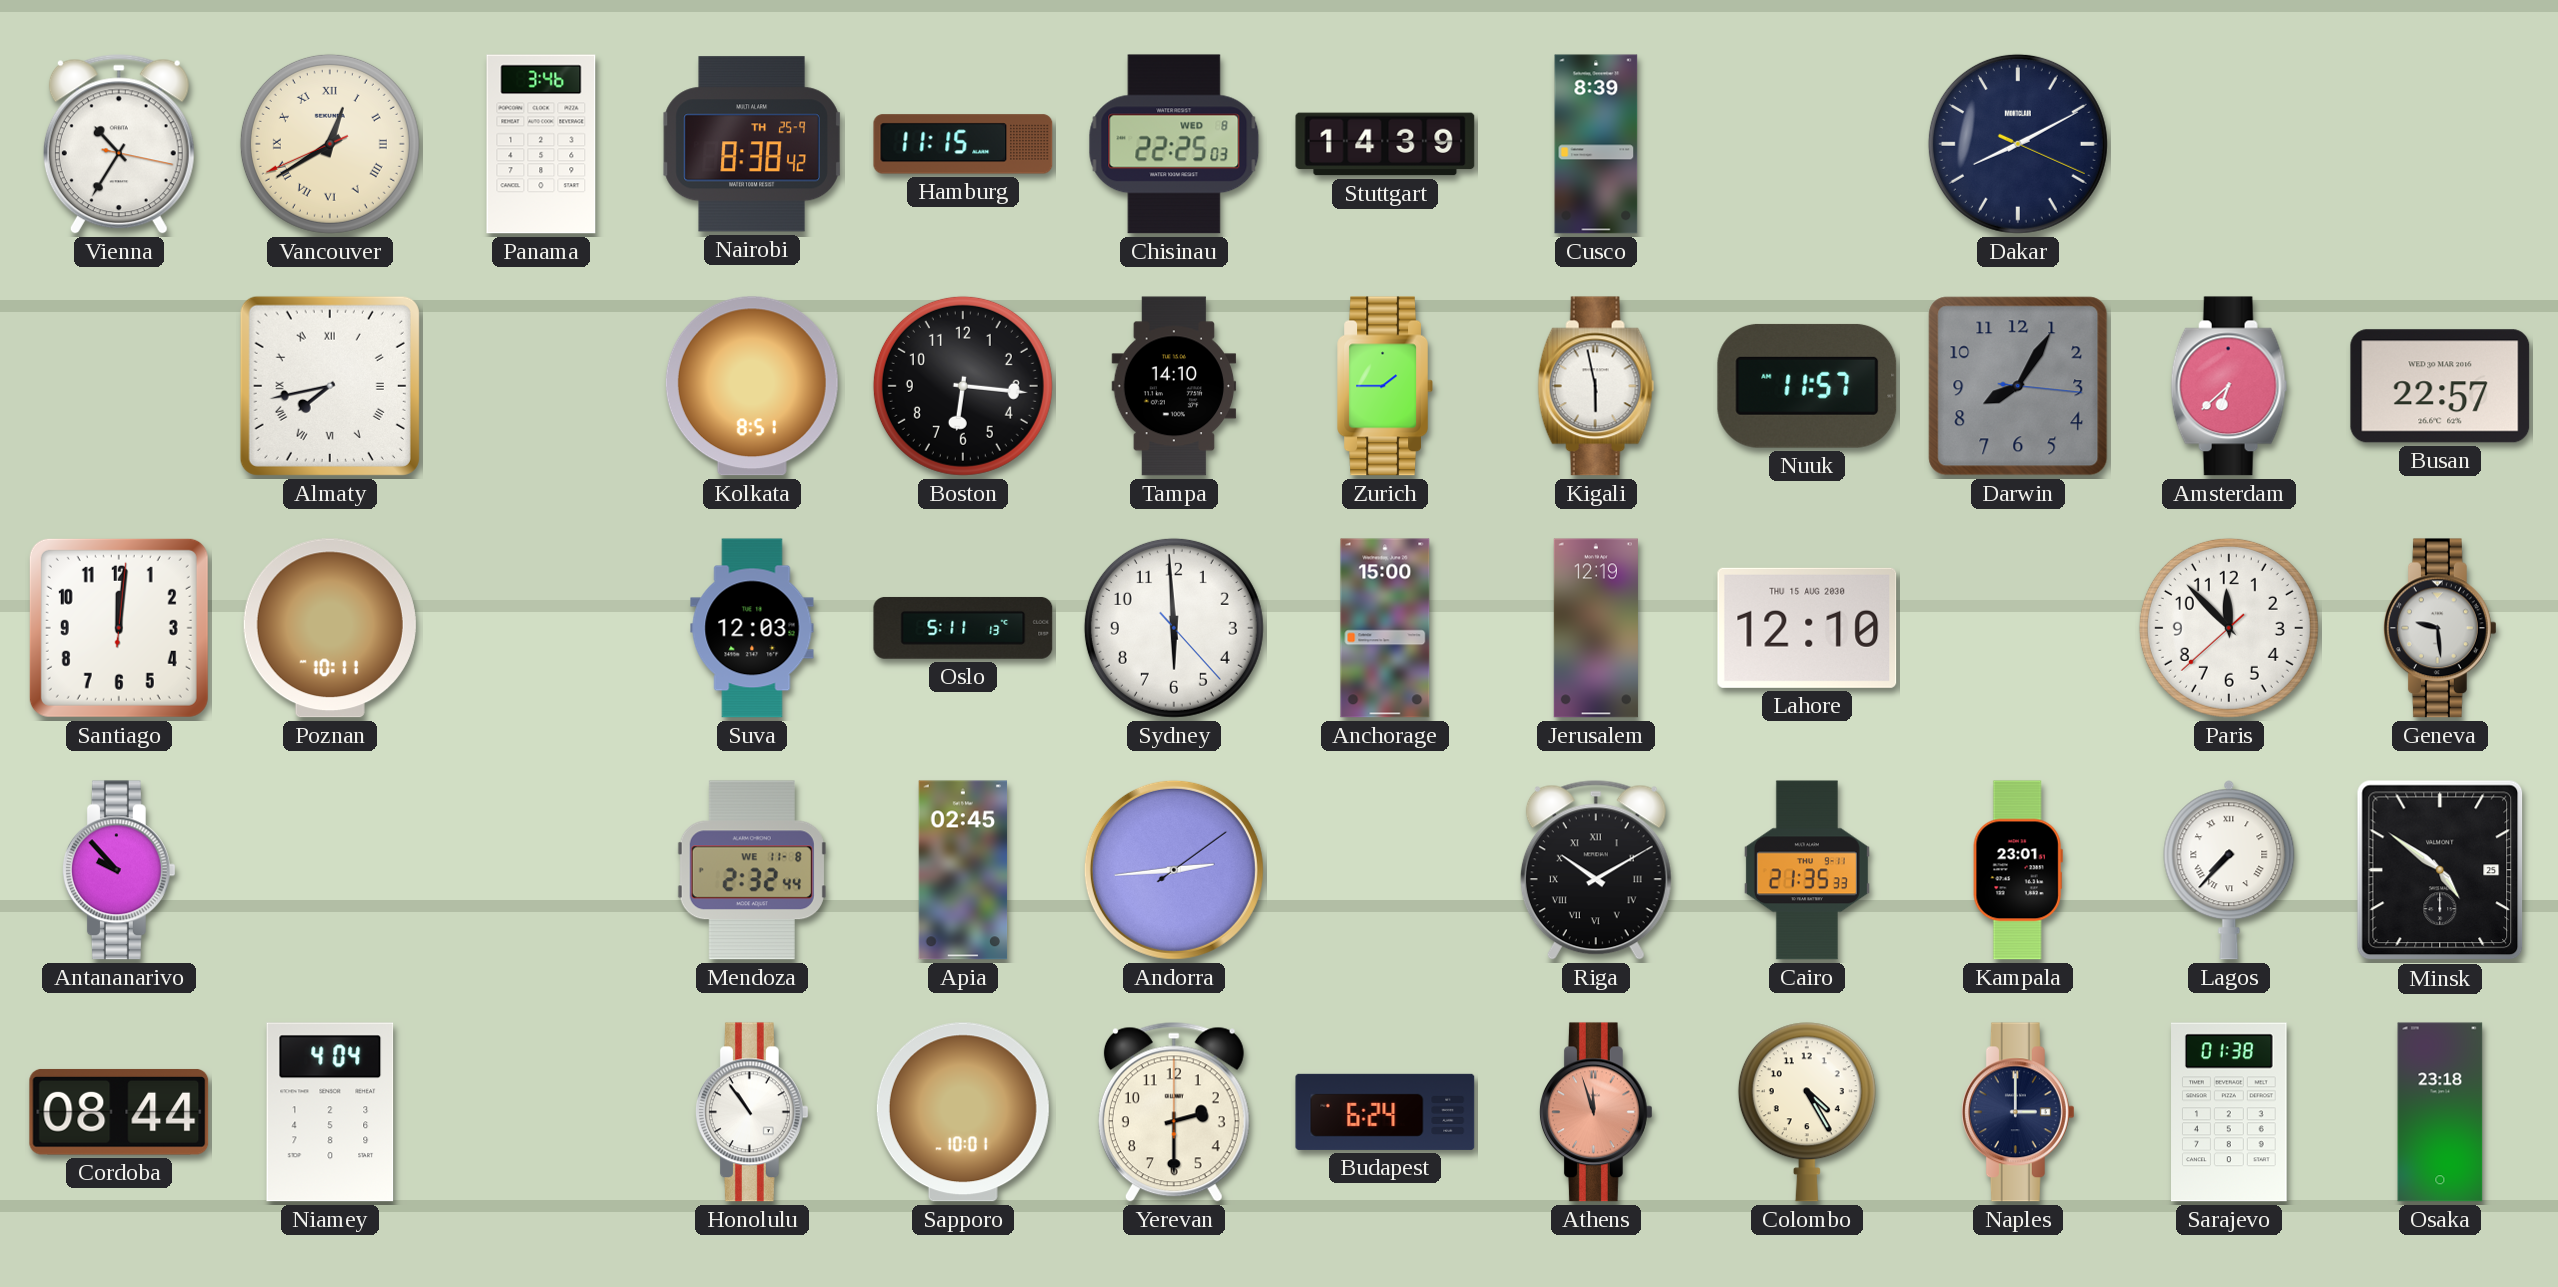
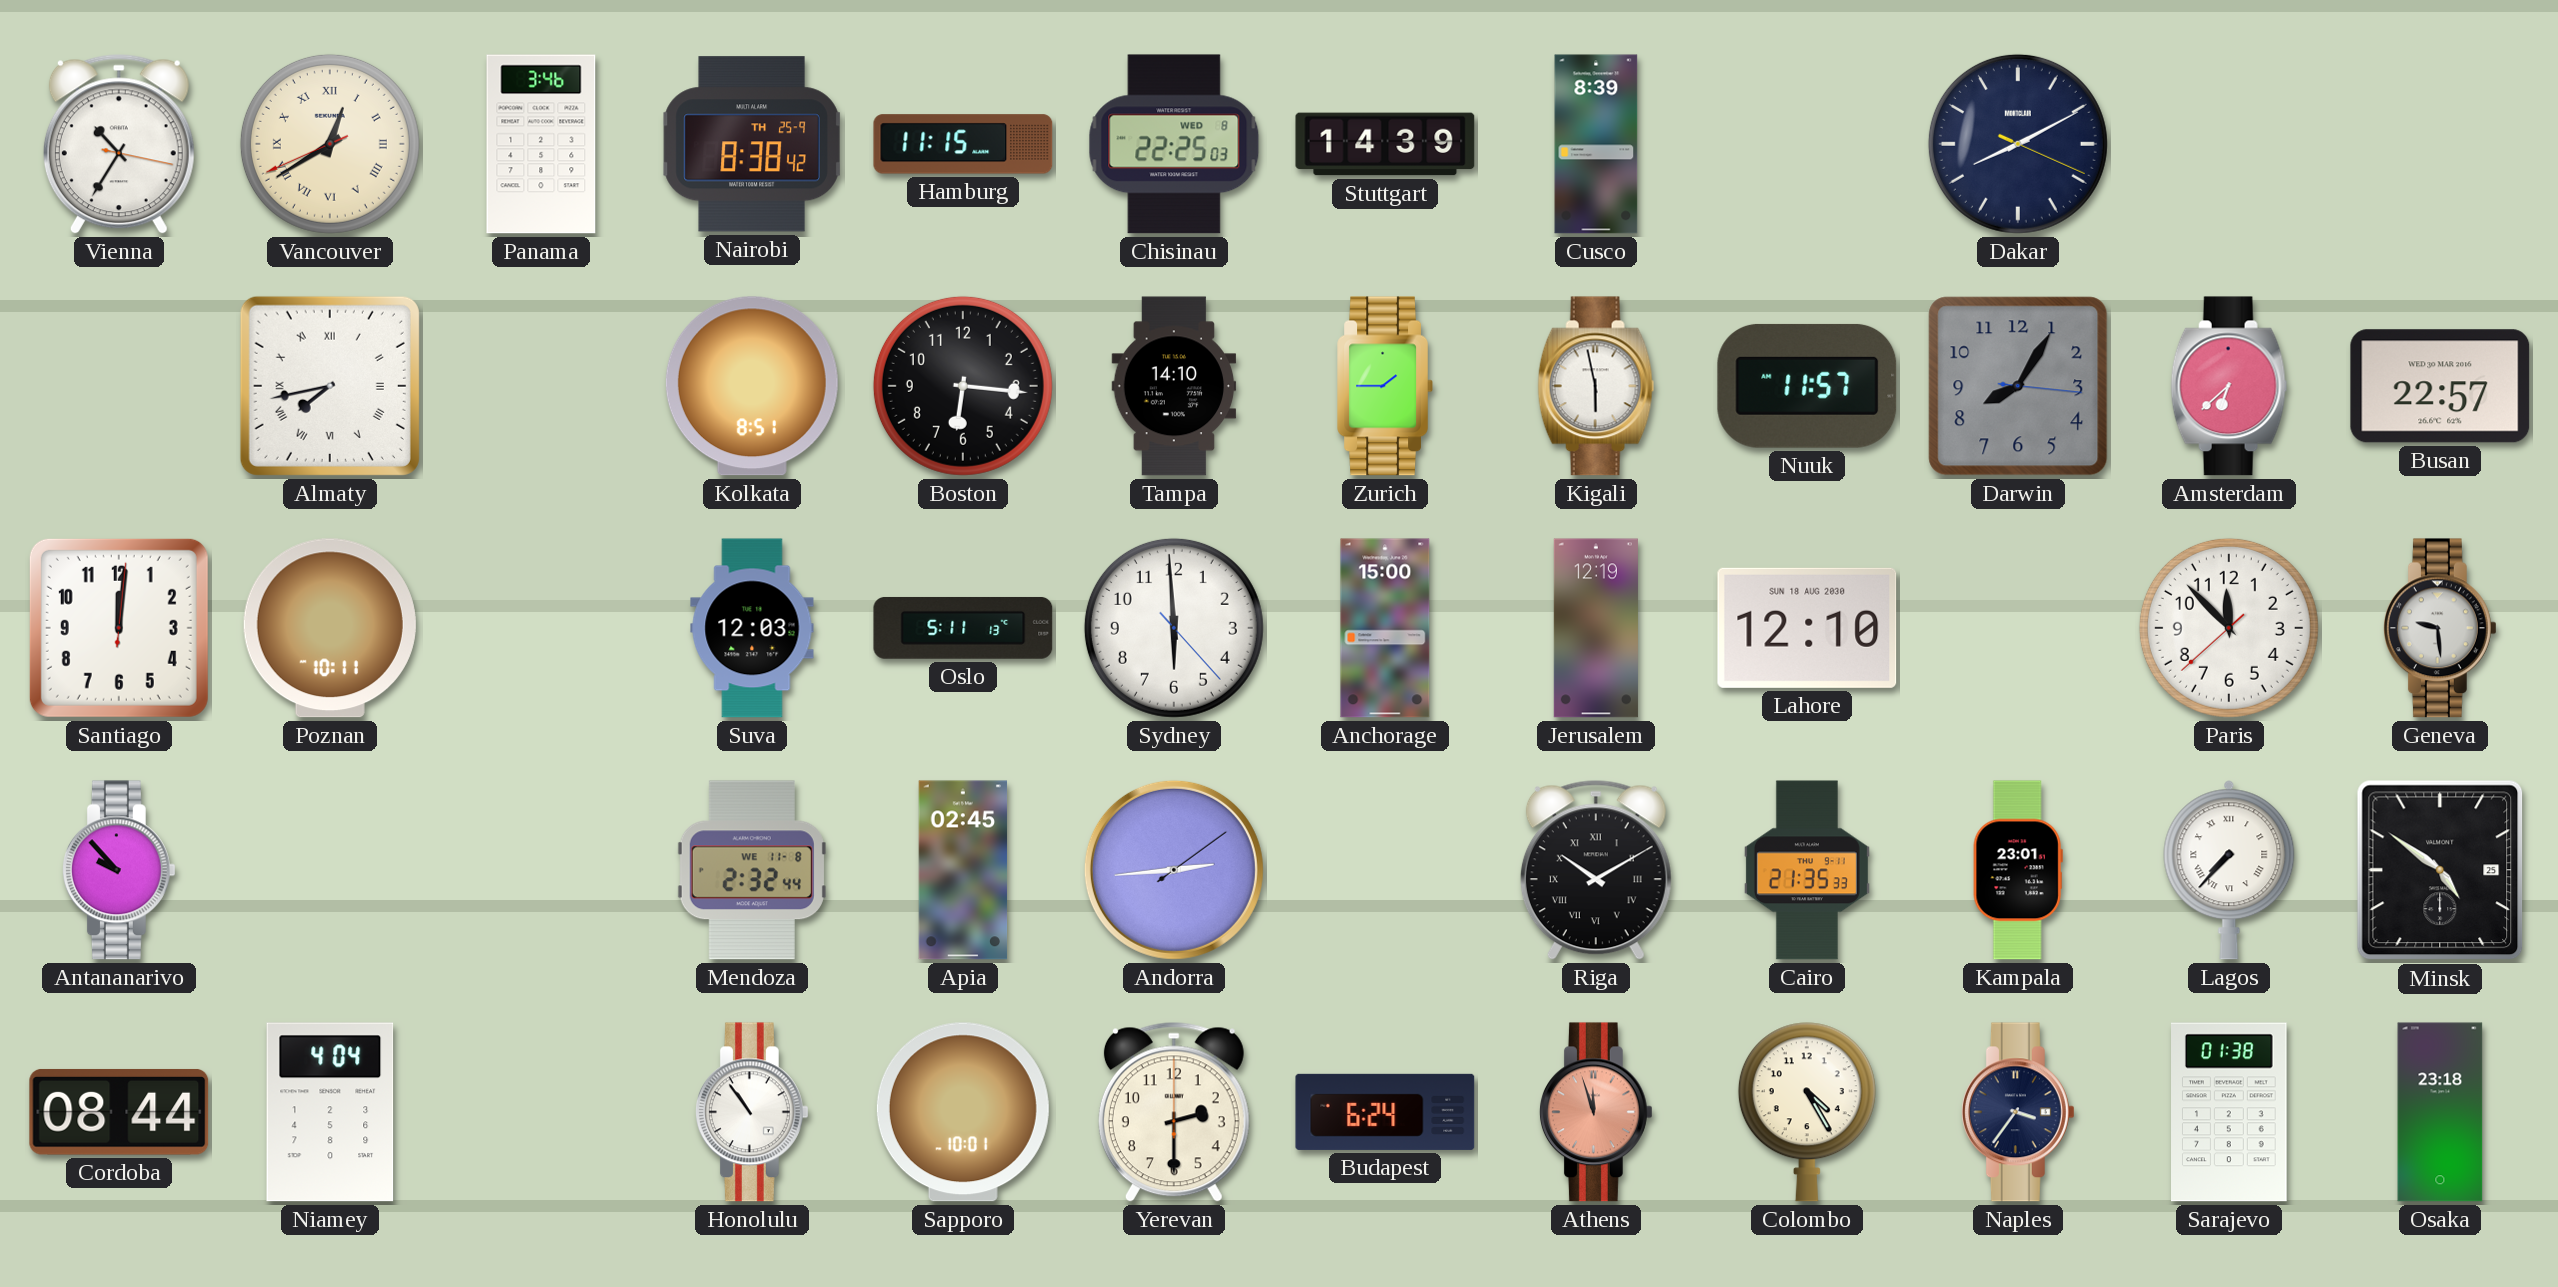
Lahore date: THU 15 AUG 2030 -> SUN 18 AUG 2030
Naples: 3:00 -> 3:36
